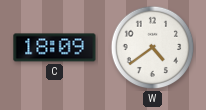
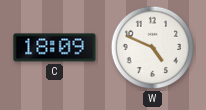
W: 4:39 -> 4:49
